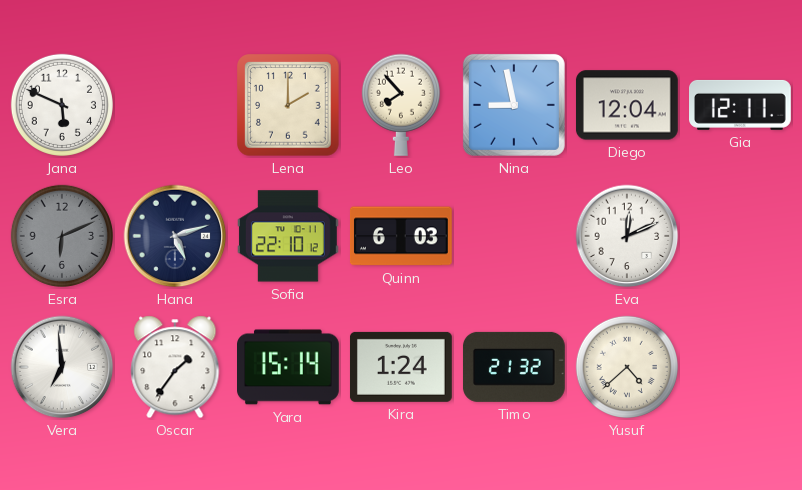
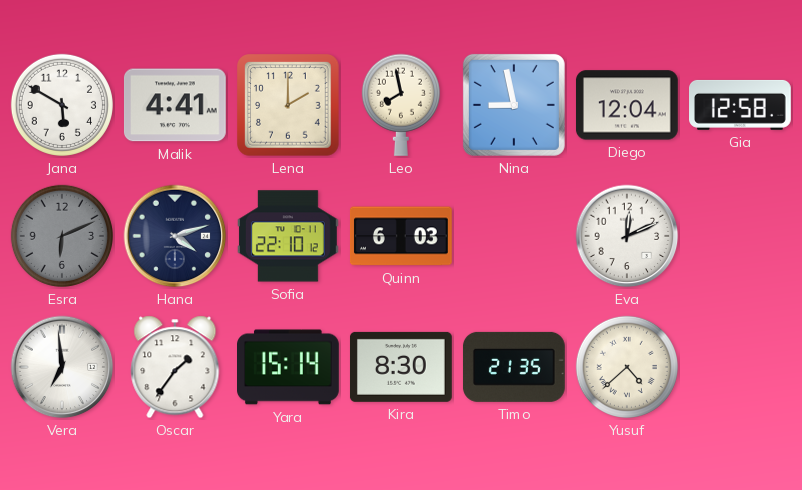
Jana: 5:49 -> 5:50
Malik: none -> 4:41
Leo: 7:53 -> 7:58
Gia: 12:11 -> 12:58
Hana: 5:12 -> 4:12
Kira: 1:24 -> 8:30
Timo: 21:32 -> 21:35
